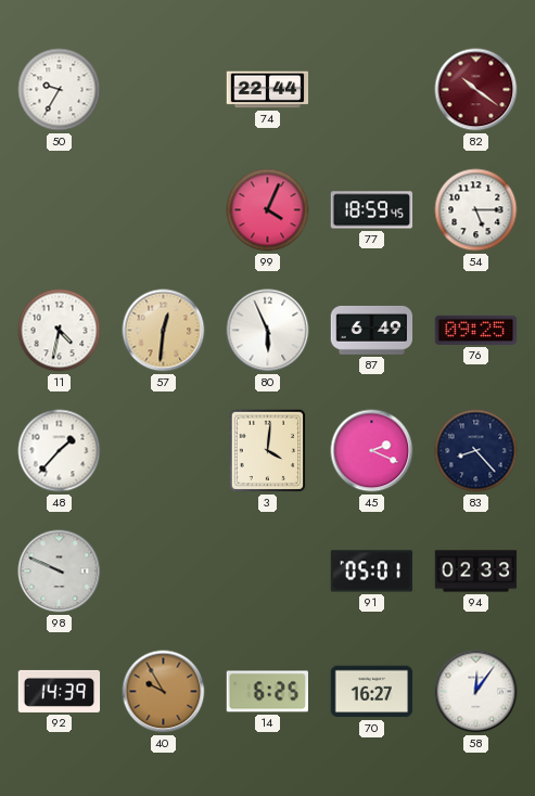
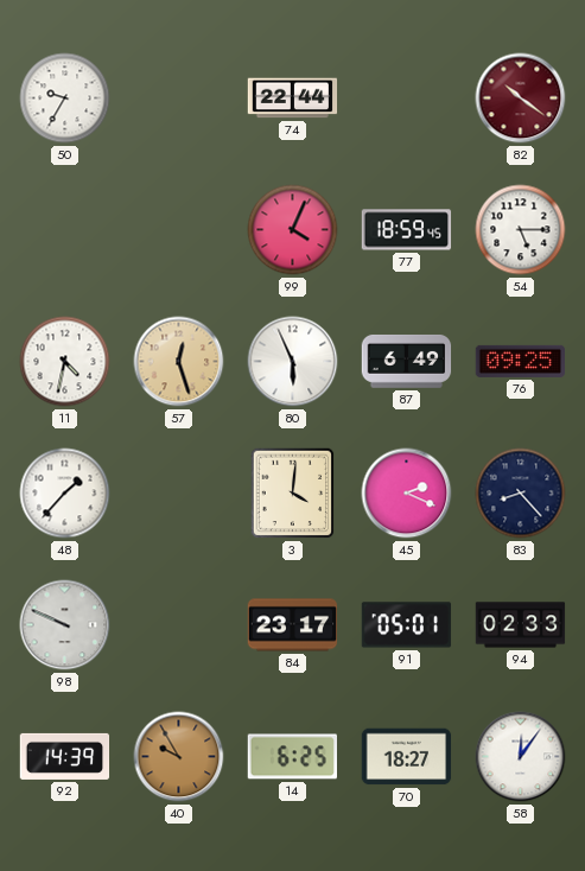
57: 12:31 -> 12:27
84: none -> 23:17
70: 16:27 -> 18:27
